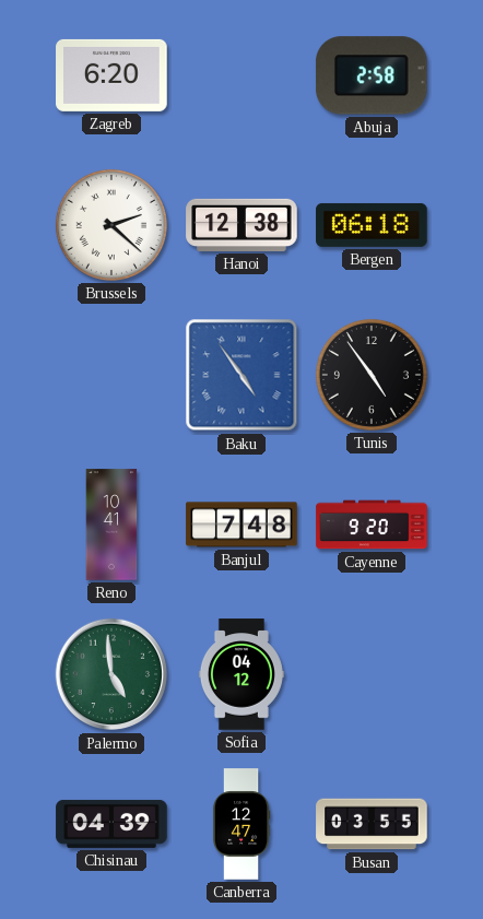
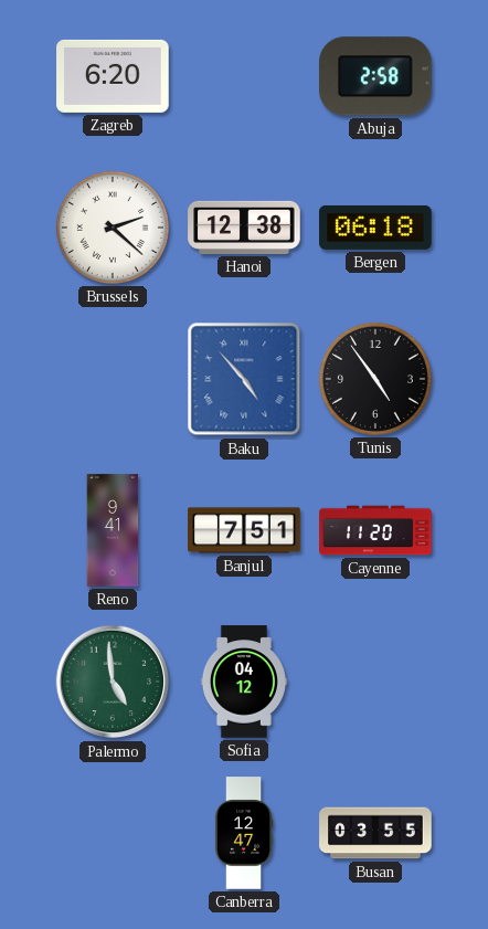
Baku: 4:54 -> 4:53
Reno: 10:41 -> 9:41
Banjul: 7:48 -> 7:51
Cayenne: 9:20 -> 11:20
Chisinau: 04:39 -> none
